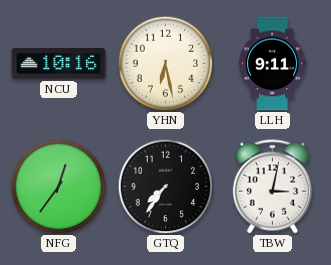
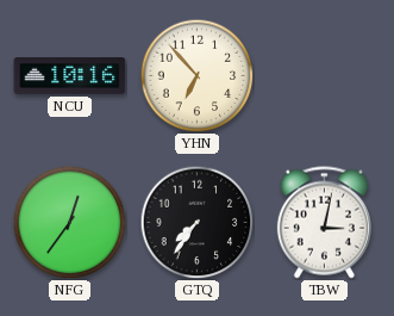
YHN: 6:28 -> 6:53
LLH: 9:11 -> none
